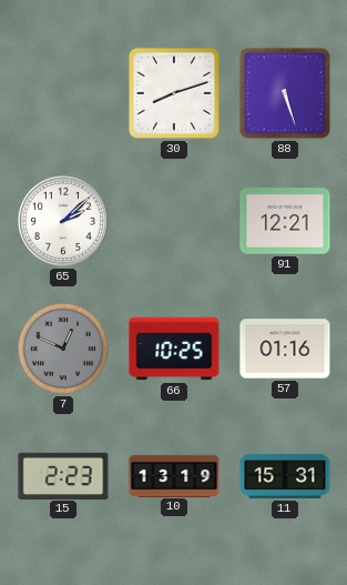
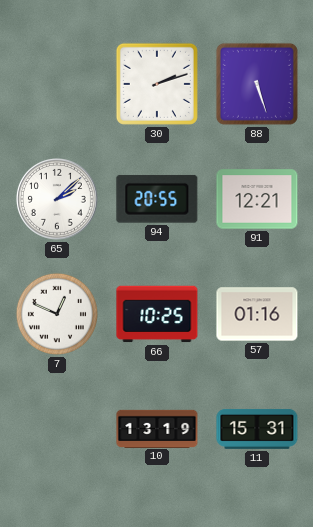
30: 8:12 -> 2:12
94: none -> 20:55
7 dial: grey -> white
15: 2:23 -> none
